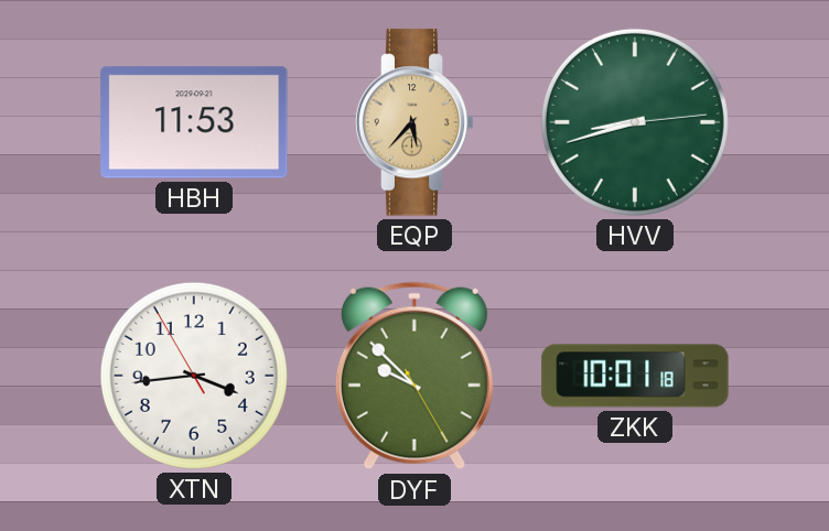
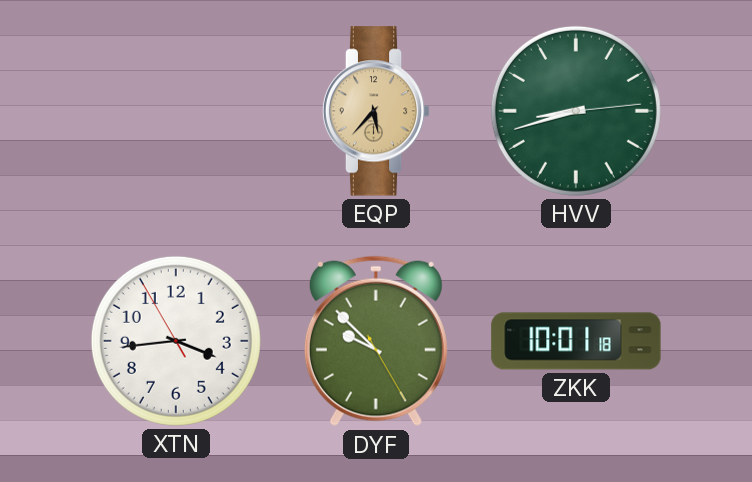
HBH: 11:53 -> none
